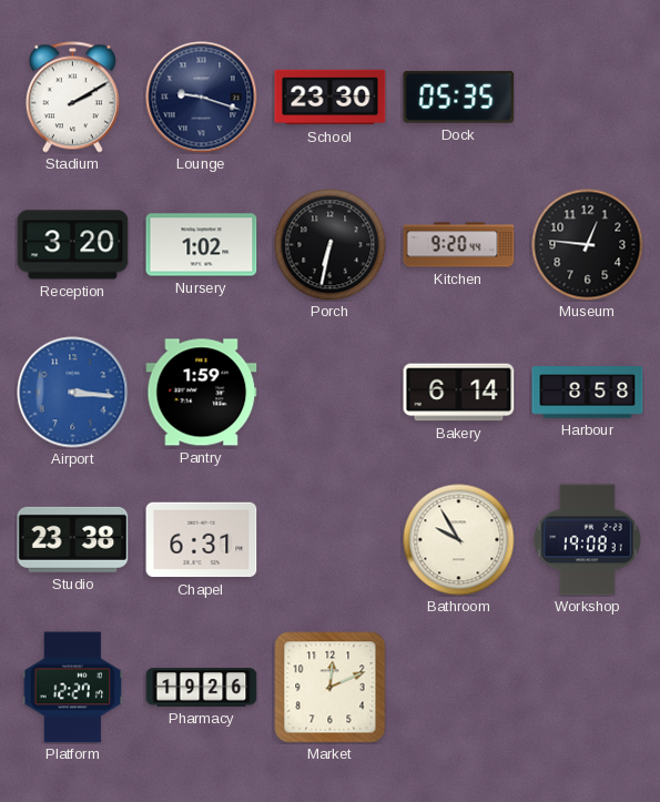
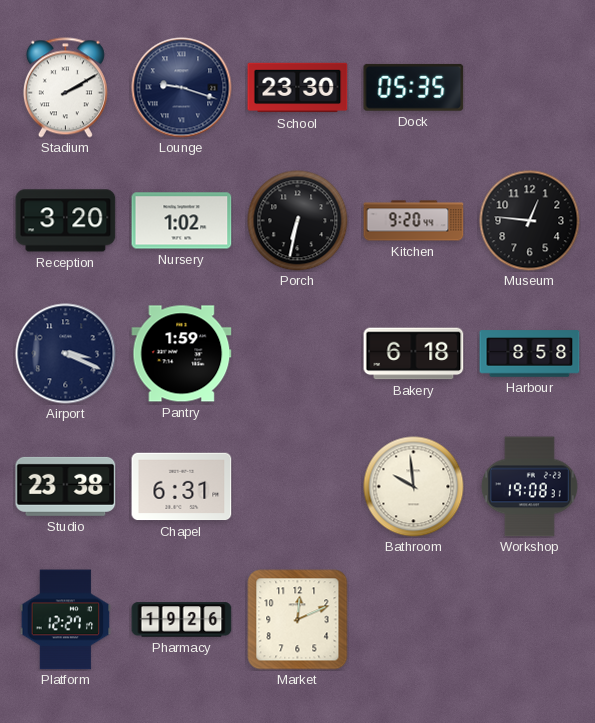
Airport: 3:16 -> 3:19
Airport dial: blue -> navy
Bakery: 6:14 -> 6:18
Bathroom: 9:55 -> 9:59
